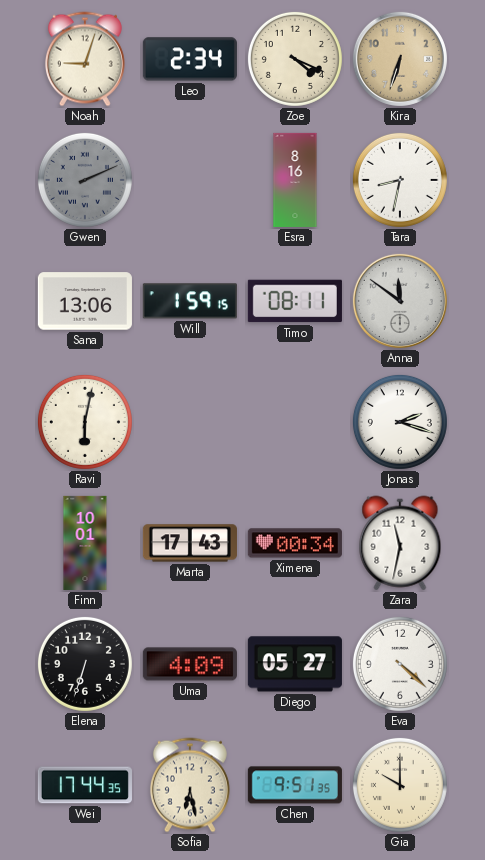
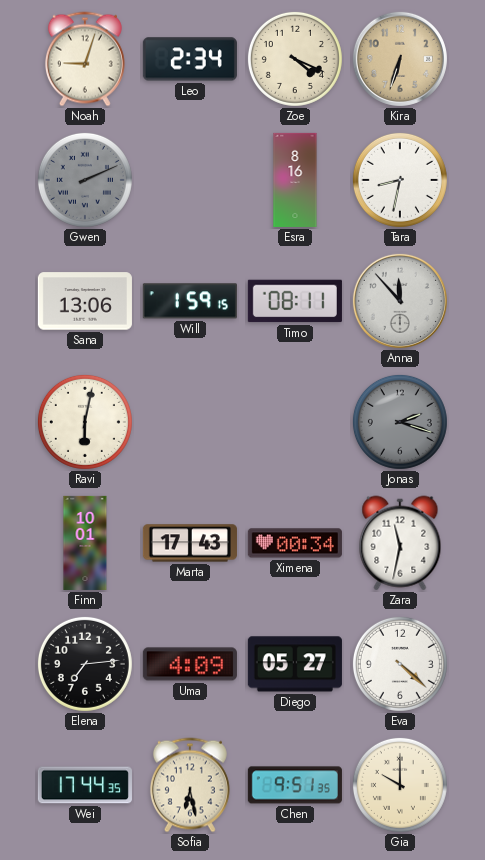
Anna: 11:51 -> 11:53
Jonas dial: white -> grey
Elena: 6:33 -> 7:14
